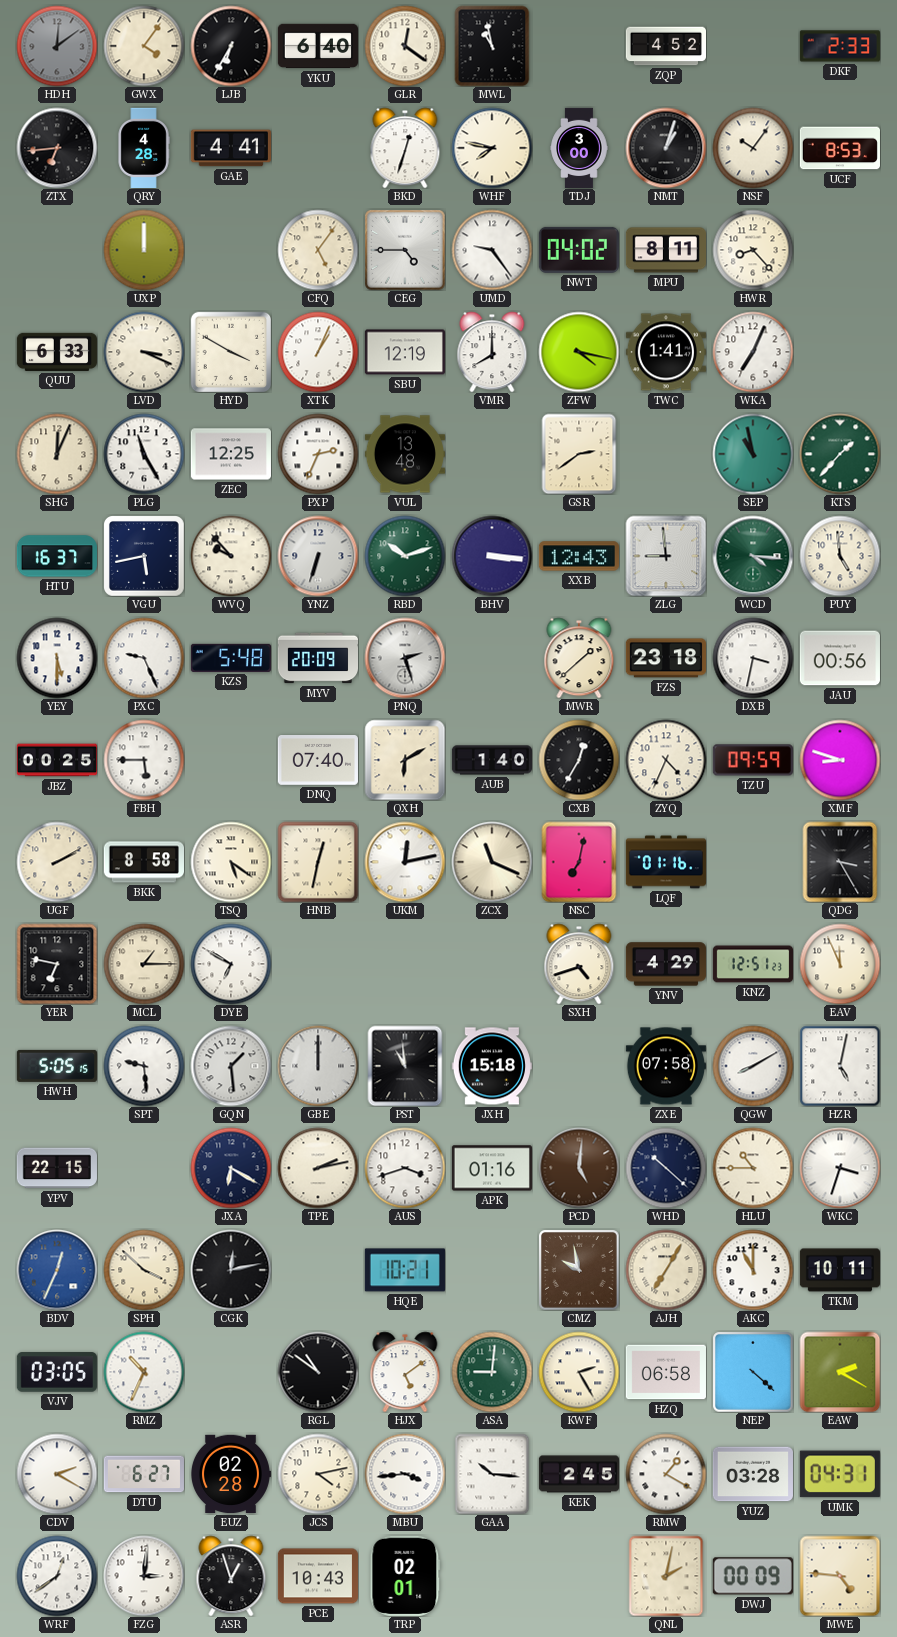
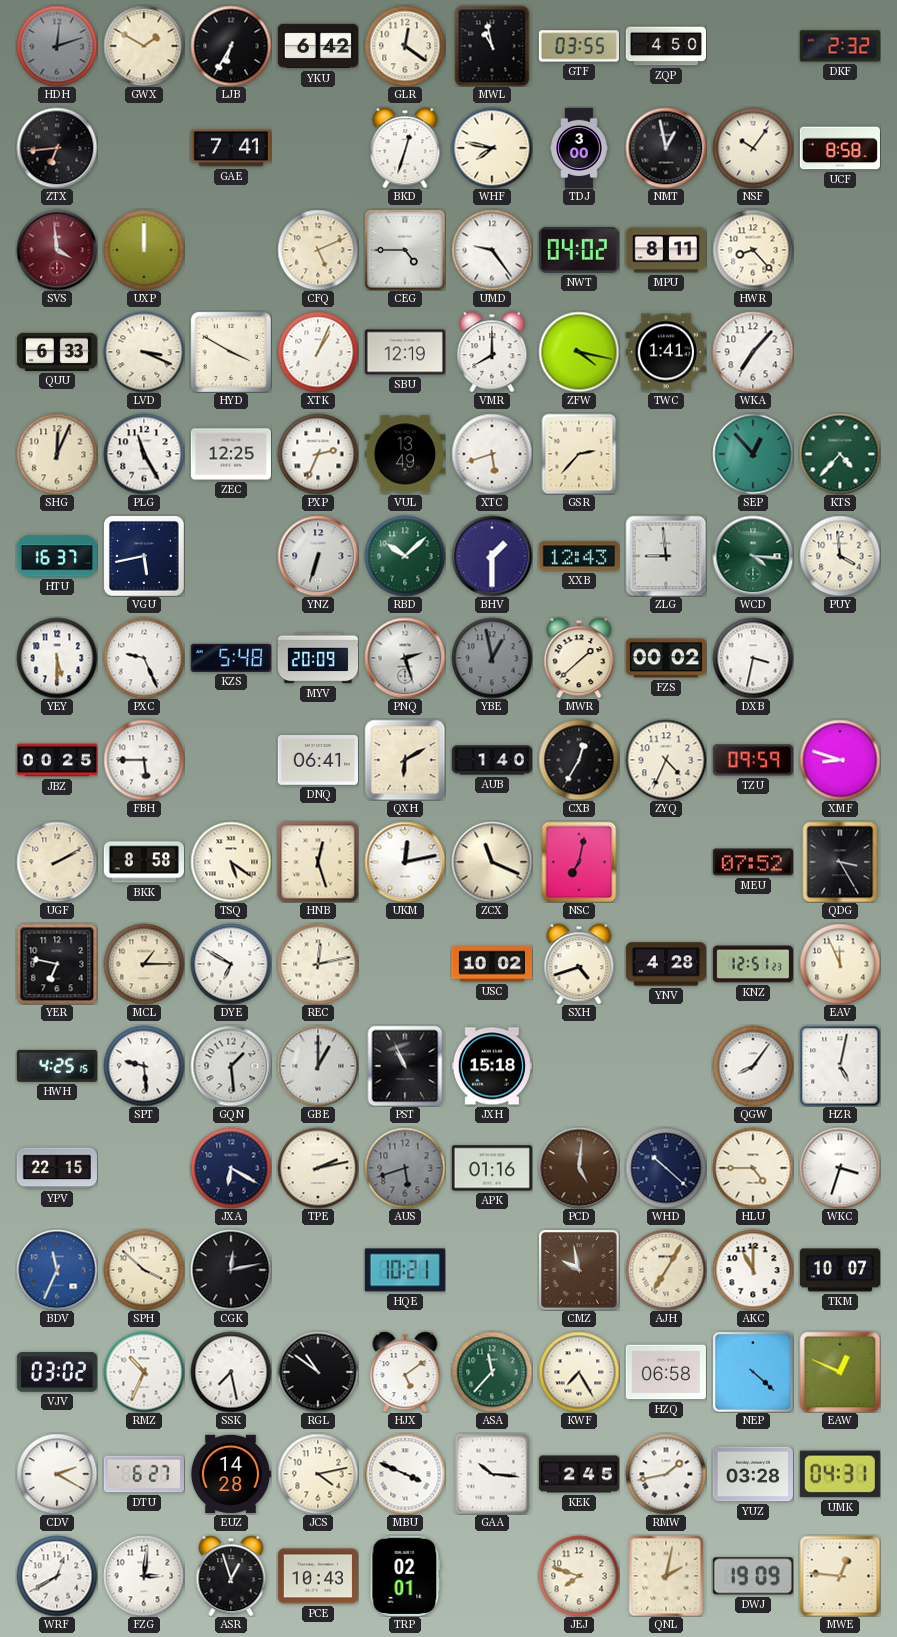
HDH: 12:09 -> 12:12
GWX: 4:06 -> 1:50
YKU: 6:40 -> 6:42
GTF: none -> 03:55
ZQP: 4:52 -> 4:50
DKF: 2:33 -> 2:32
QRY: 4:28 -> none
GAE: 4:41 -> 7:41
NMT: 1:03 -> 12:58
UCF: 8:53 -> 8:58
SVS: none -> 3:59
CFQ: 5:06 -> 5:11
WKA: 7:04 -> 7:07
VUL: 13:48 -> 13:49
XTC: none -> 5:42
GSR: 2:39 -> 2:37
SEP: 10:58 -> 12:53
KTS: 1:37 -> 4:37
WVQ: 9:53 -> none
RBD: 10:12 -> 10:08
BHV: 3:16 -> 1:30
PUY: 4:59 -> 3:59
YBE: none -> 12:58
FZS: 23:18 -> 00:02
JAU: 00:56 -> none
DNQ: 07:40 -> 06:41
HNB: 12:32 -> 12:27
LQF: 01:16 -> none
MEU: none -> 07:52
REC: none -> 12:13
USC: none -> 10:02
YNV: 4:29 -> 4:28
HWH: 5:05 -> 4:25
GBE: 12:00 -> 1:00
PST: 10:59 -> 10:56
ZXE: 07:58 -> none
QGW: 8:10 -> 8:06
AUS: 3:42 -> 5:42
AUS dial: white -> grey
HLU: 10:45 -> 4:45
BDV: 12:34 -> 11:34
TKM: 10:11 -> 10:07
VJV: 03:05 -> 03:02
SSK: none -> 7:28
ASA: 9:01 -> 11:37
KWF: 2:25 -> 7:25
EAW: 2:20 -> 12:49
EUZ: 02:28 -> 14:28
MBU: 3:44 -> 3:49
RMW: 1:20 -> 1:43
WRF: 12:39 -> 12:40
JEJ: none -> 7:48
DWJ: 00:09 -> 19:09
MWE: 4:46 -> 12:46
